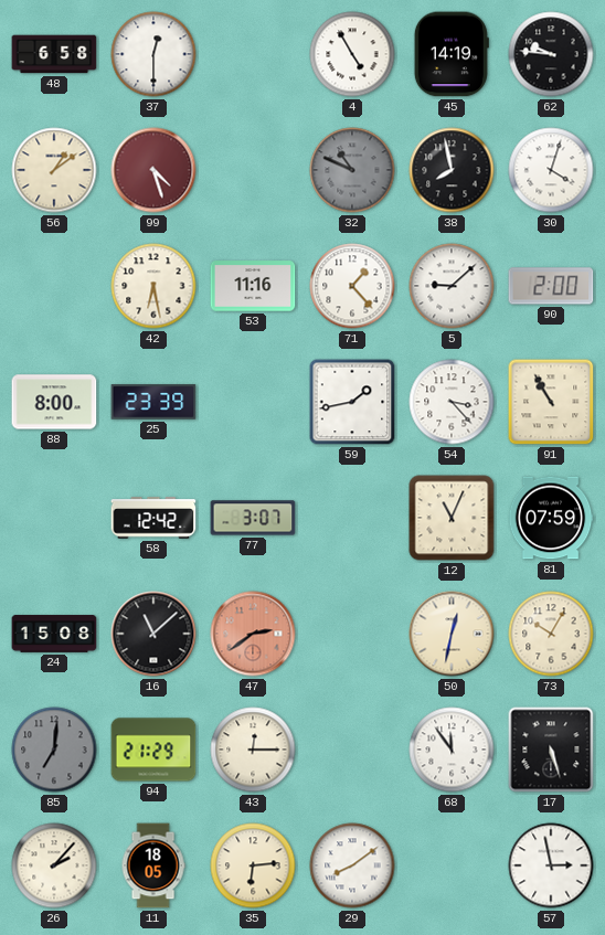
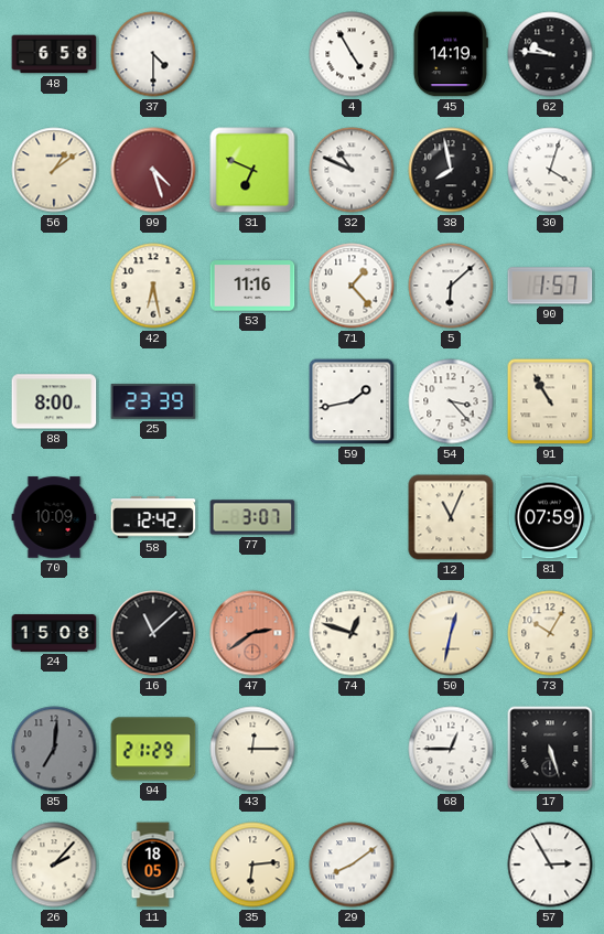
37: 12:30 -> 4:30
31: none -> 6:49
32 dial: grey -> white
5: 9:08 -> 6:08
90: 2:00 -> 1:57
70: none -> 10:09
74: none -> 12:48
68: 11:54 -> 12:45
57: 2:58 -> 2:55
